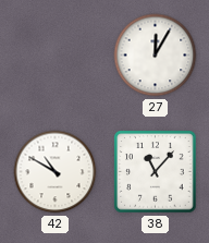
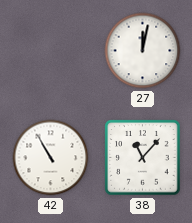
27: 12:05 -> 12:02
42: 10:50 -> 10:55
